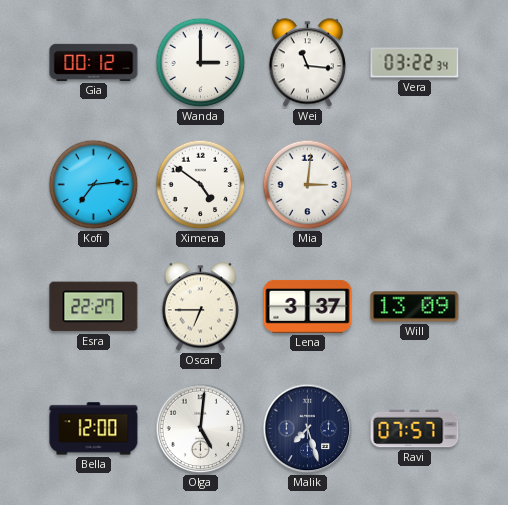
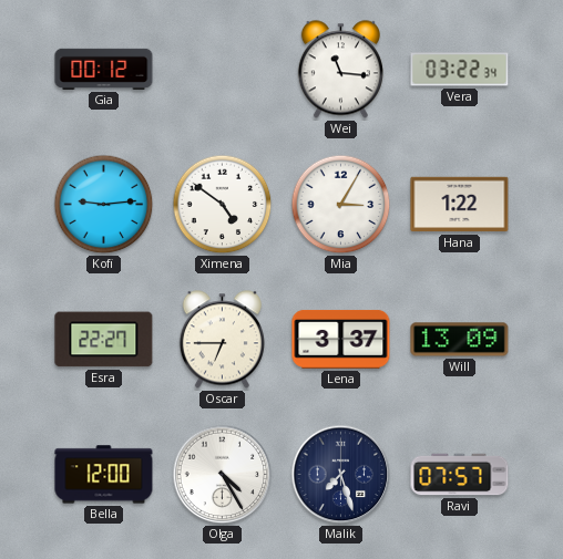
Wanda: 3:00 -> none
Kofi: 7:14 -> 9:14
Mia: 3:01 -> 3:05
Hana: none -> 1:22
Olga: 5:01 -> 4:25
